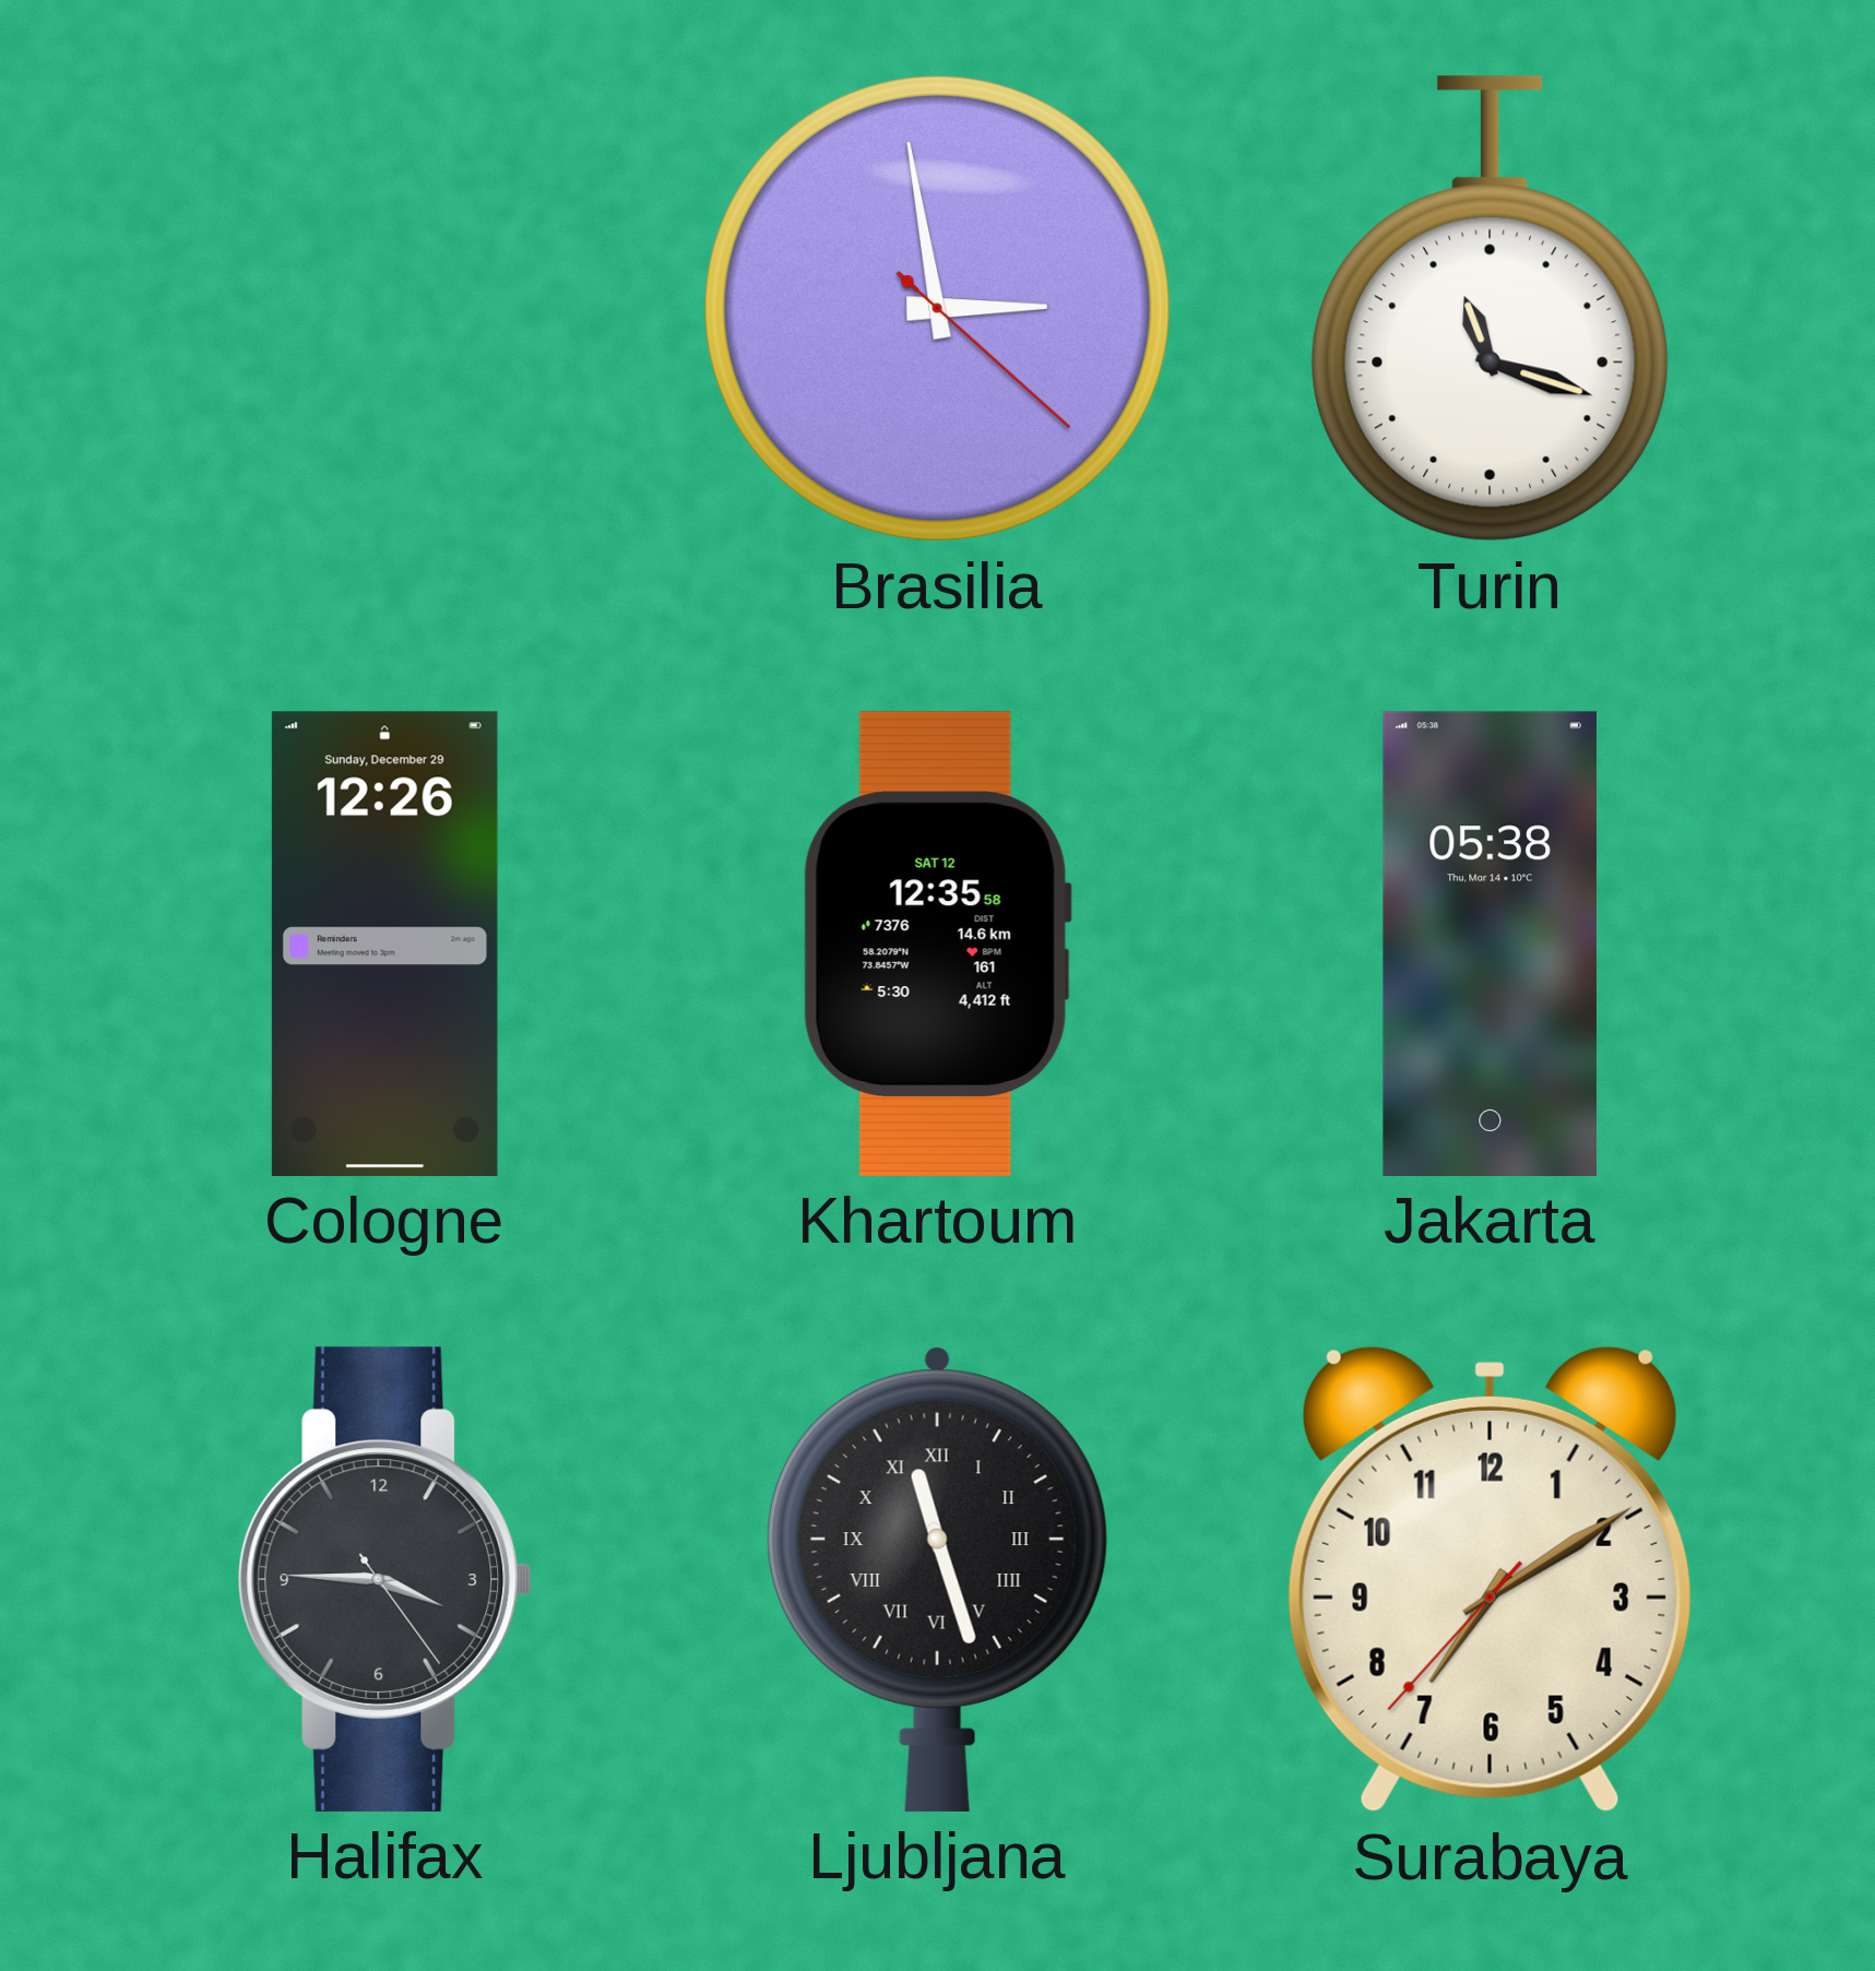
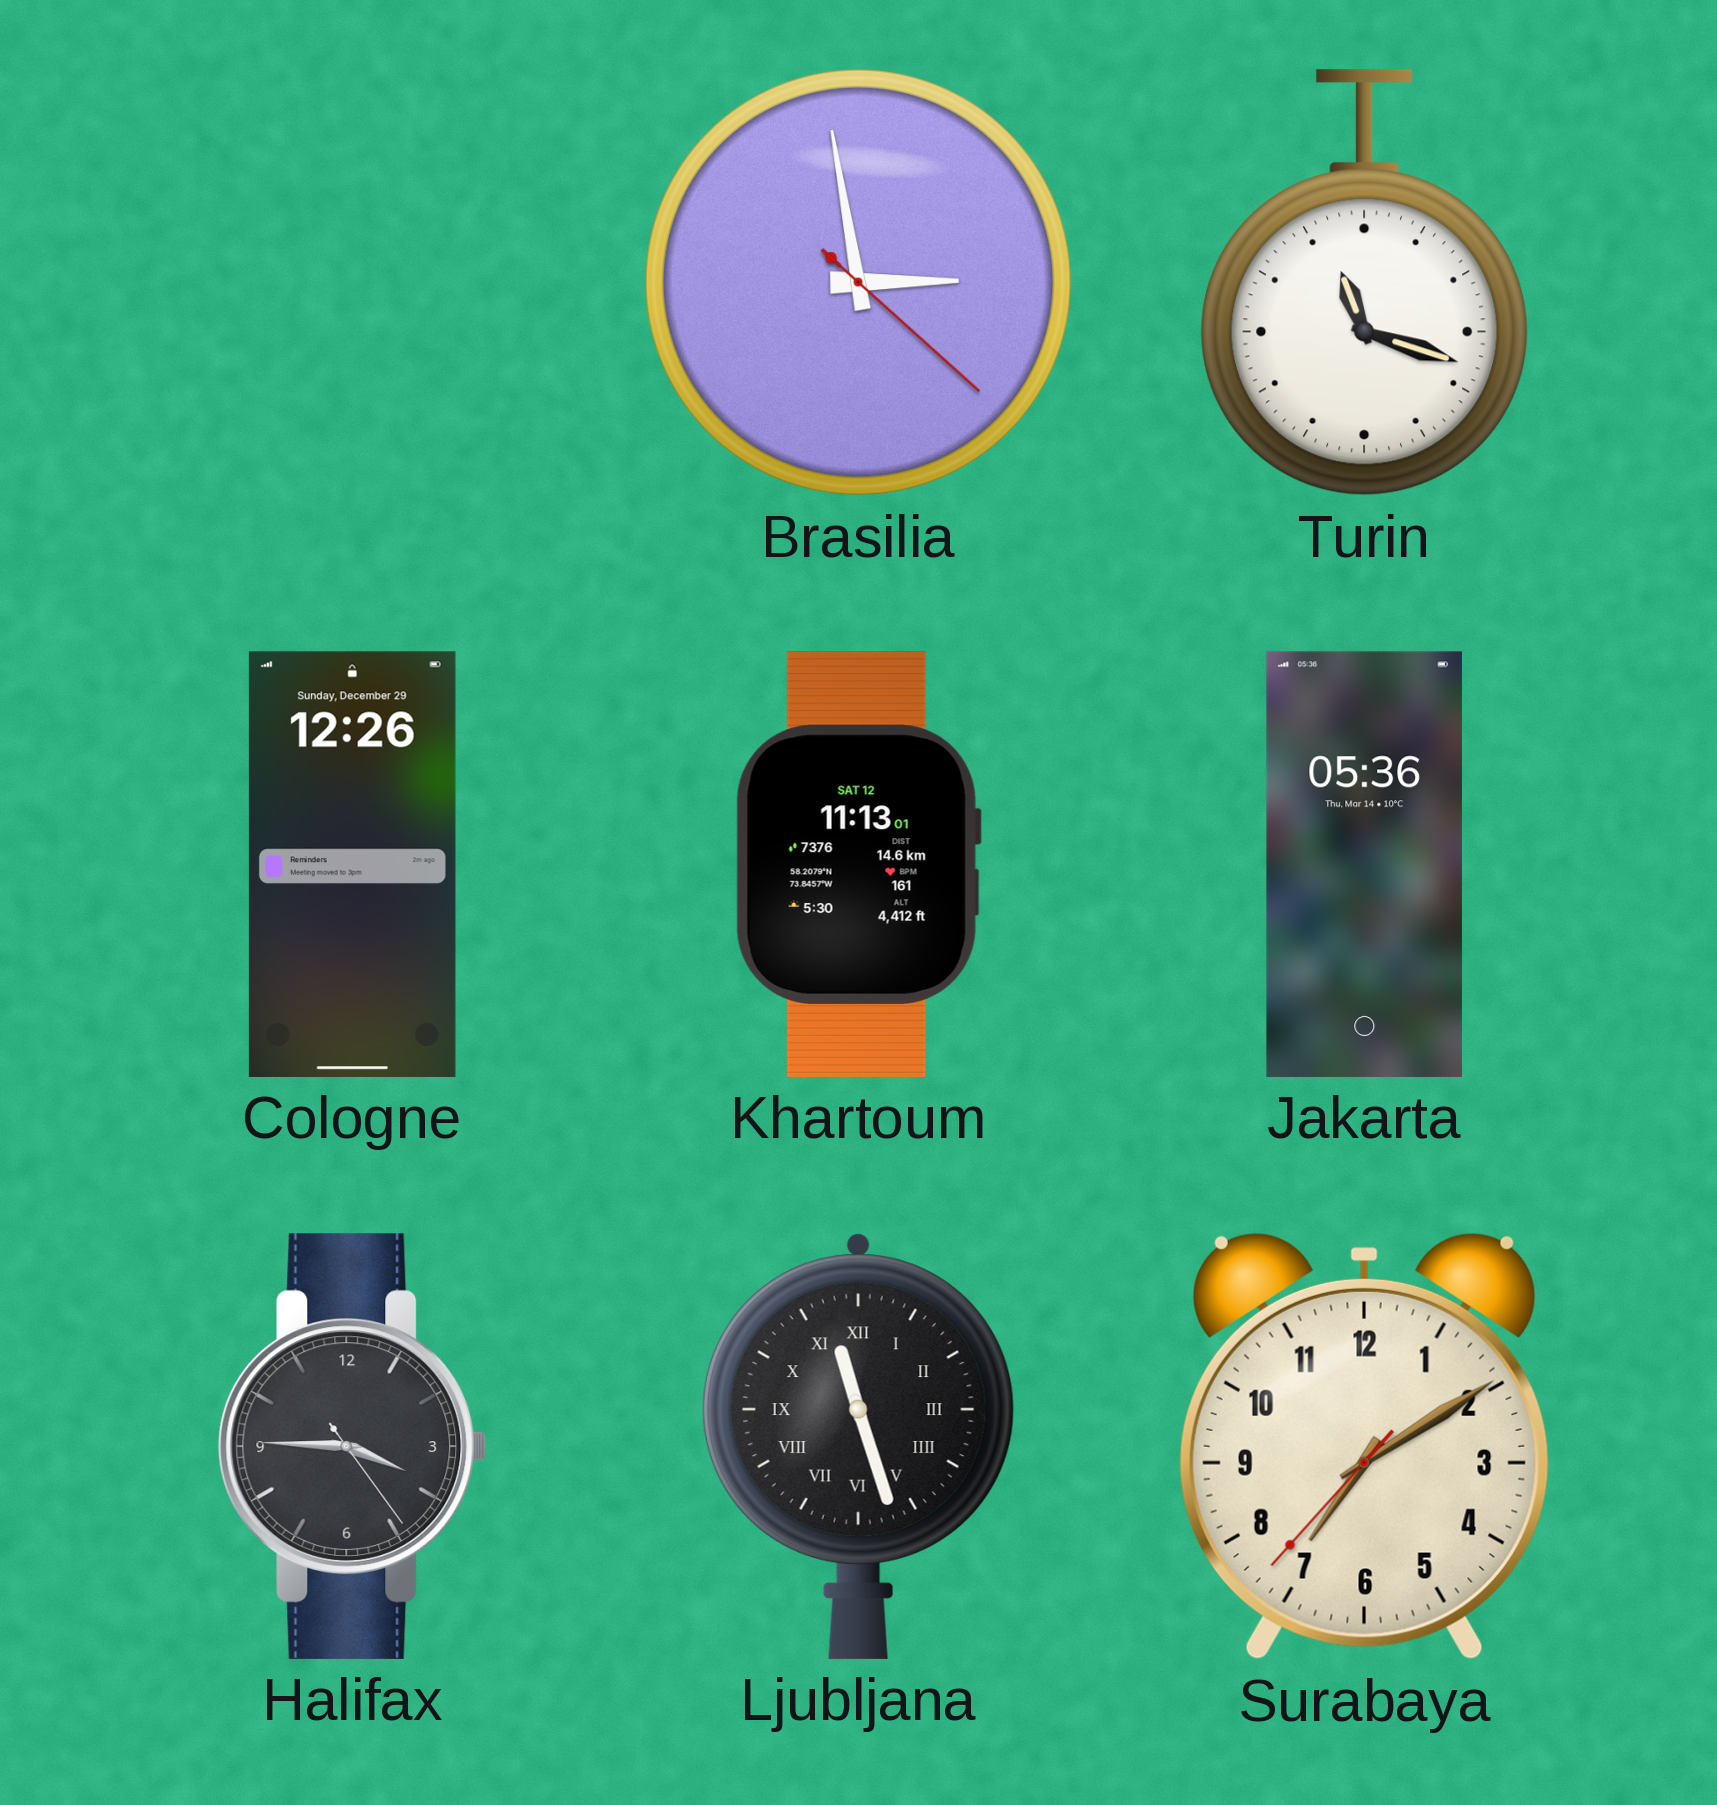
Khartoum: 12:35 -> 11:13
Jakarta: 05:38 -> 05:36
